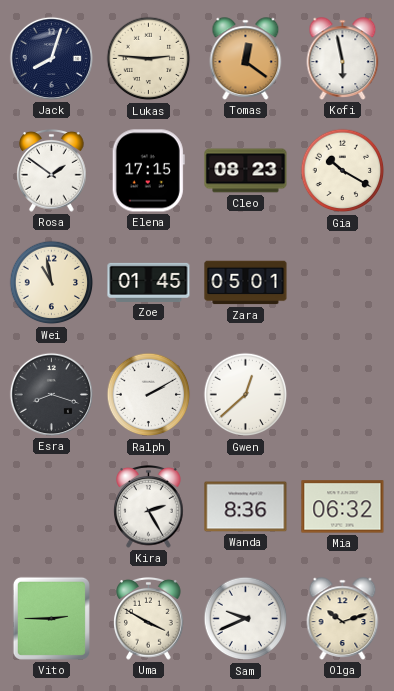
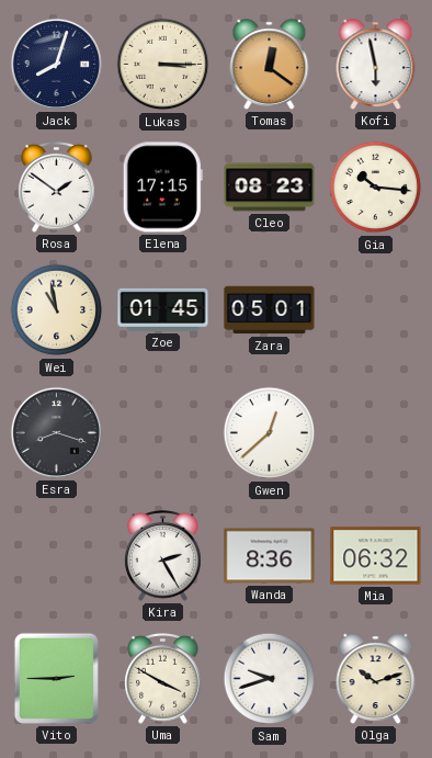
Lukas: 2:46 -> 3:15
Gia: 10:20 -> 10:16
Ralph: 2:10 -> none
Sam: 9:41 -> 9:42
